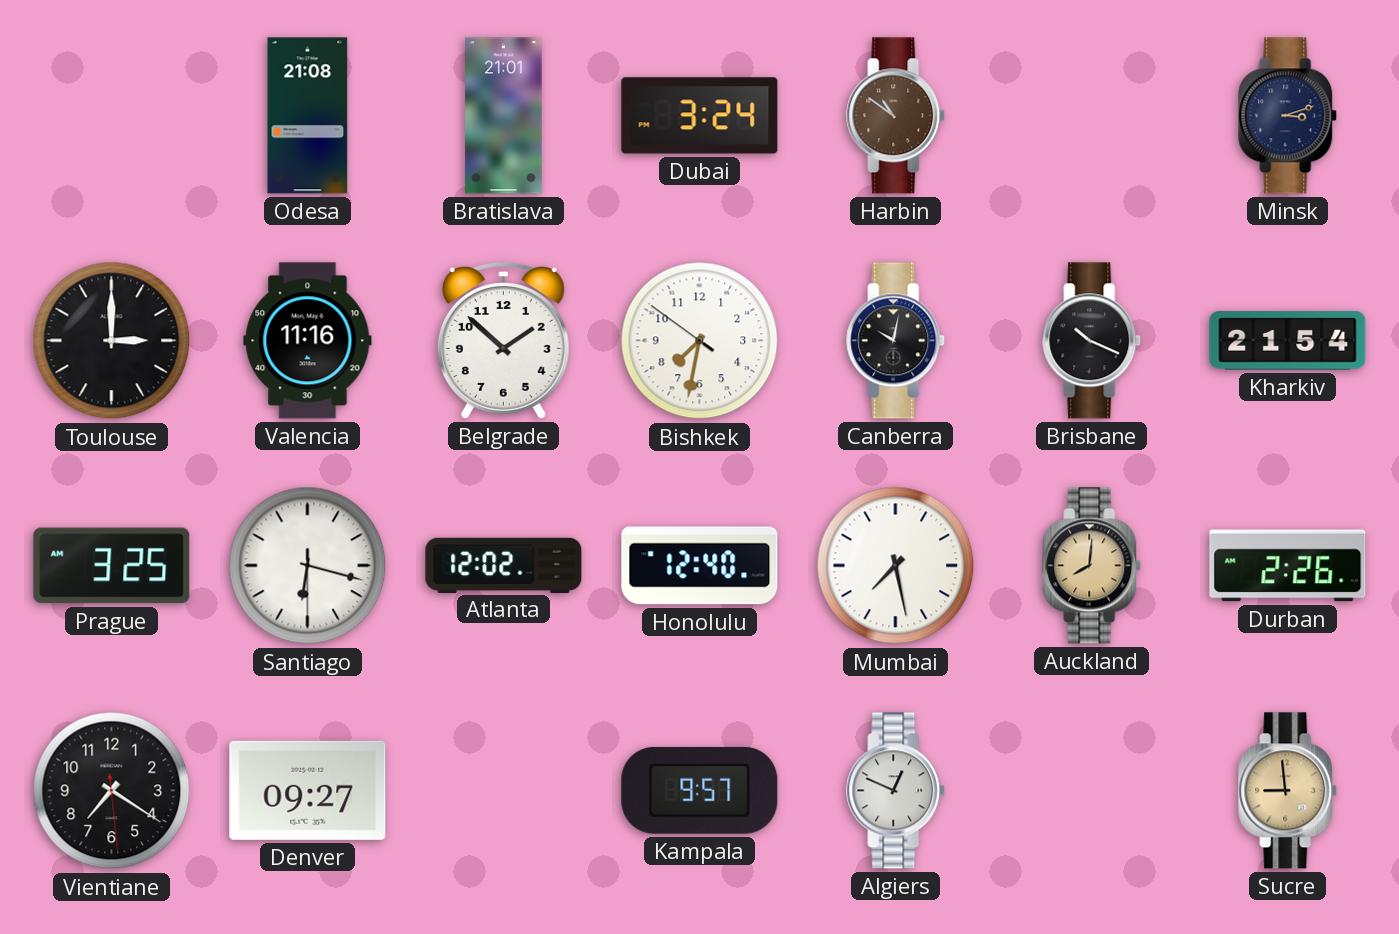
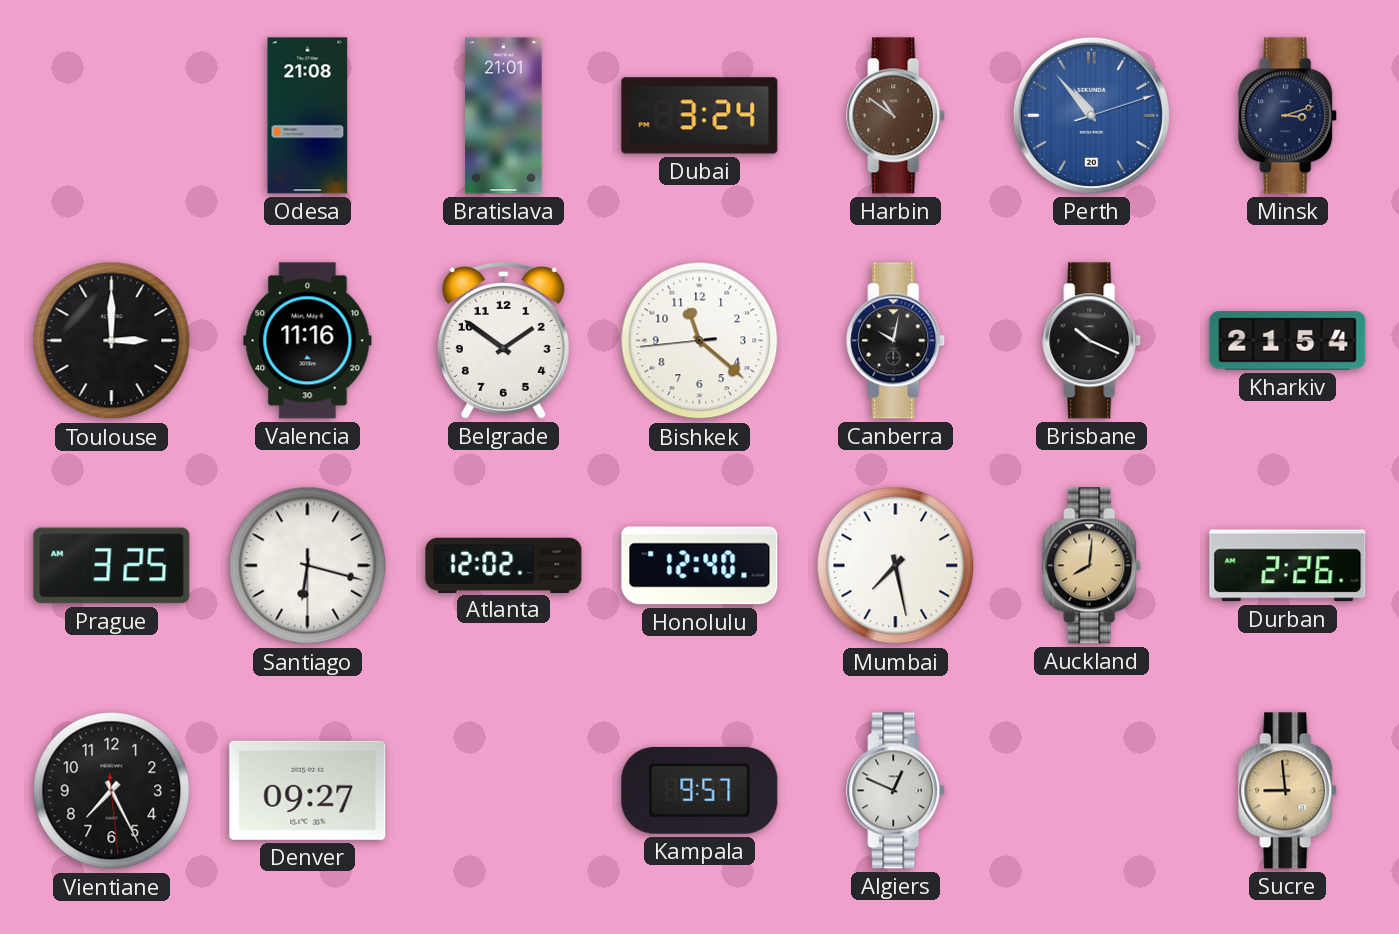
Perth: none -> 10:53
Belgrade: 1:52 -> 1:51
Bishkek: 7:31 -> 11:21
Vientiane: 7:20 -> 7:25
